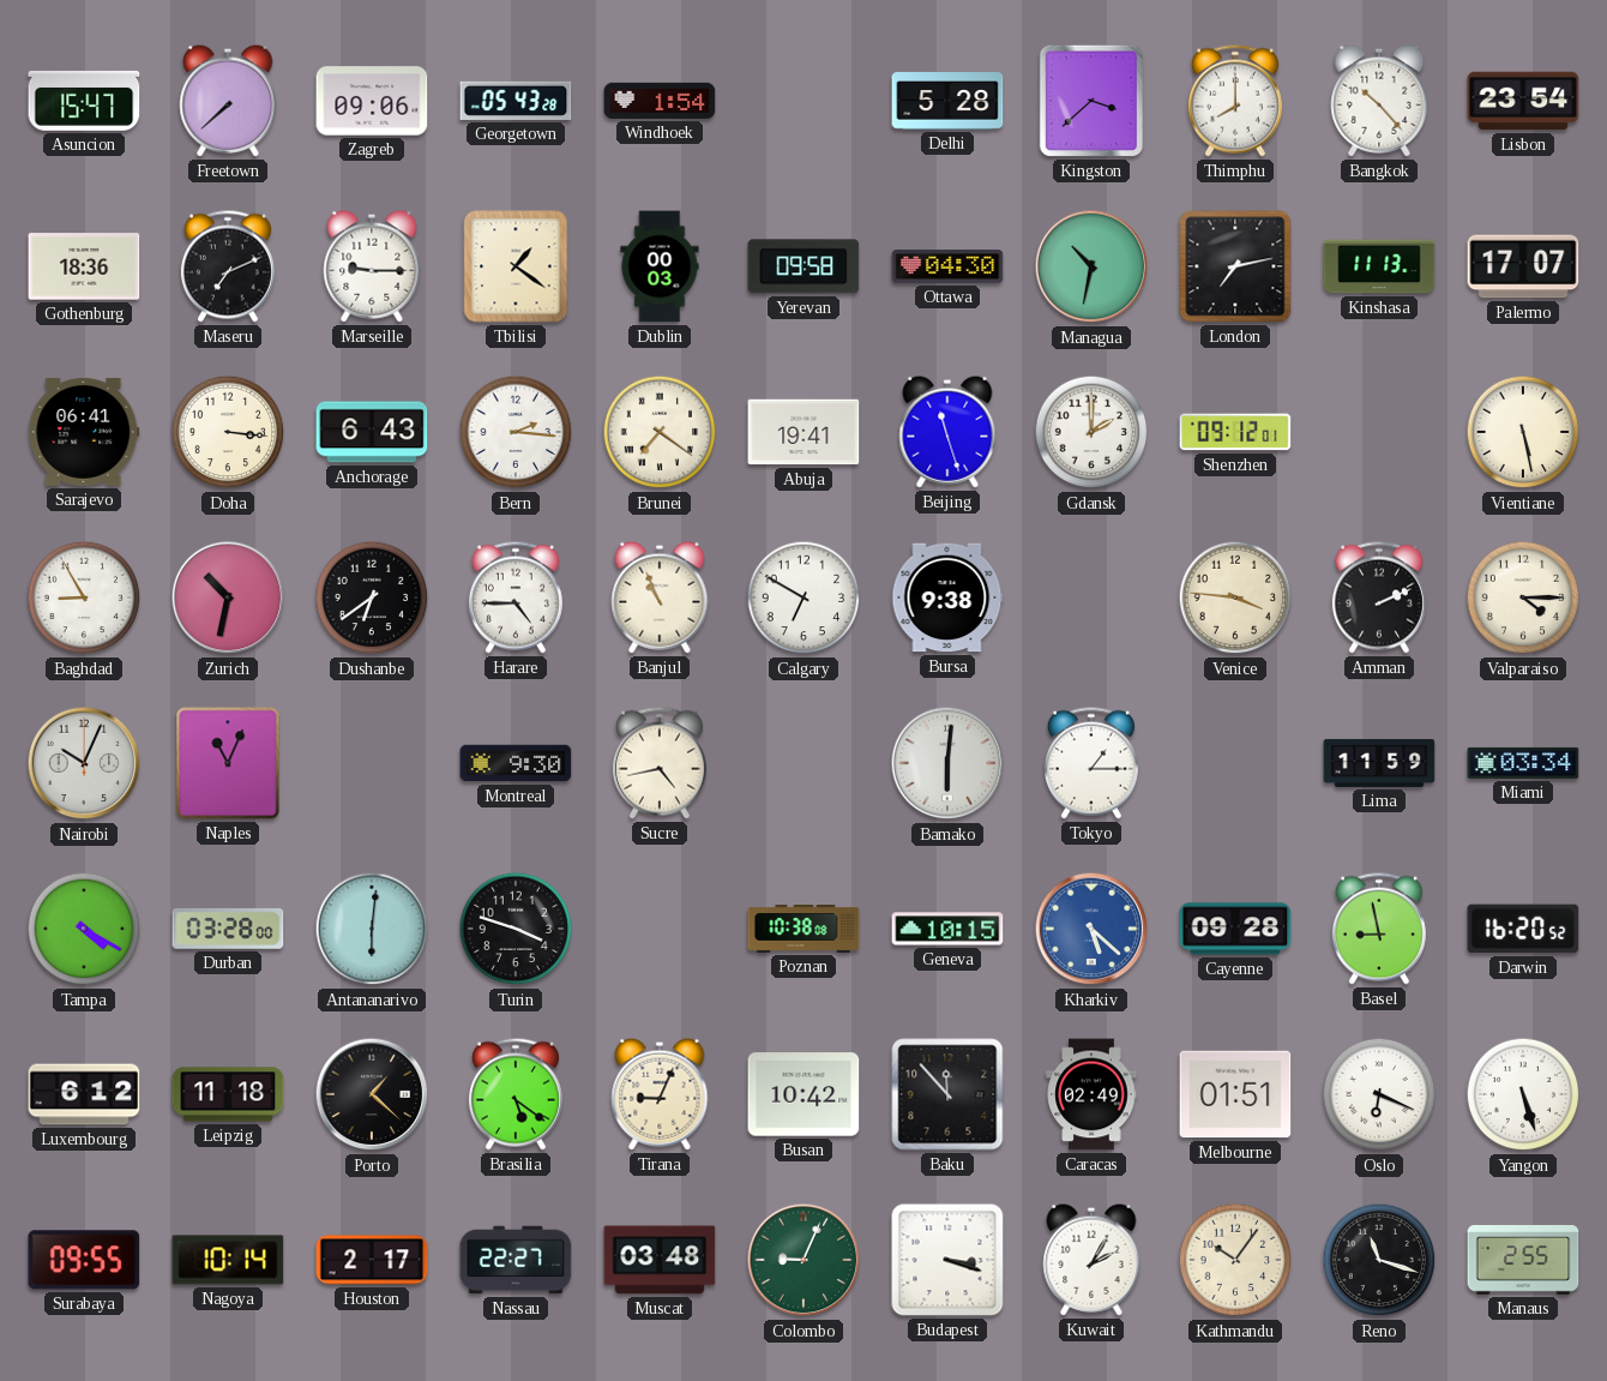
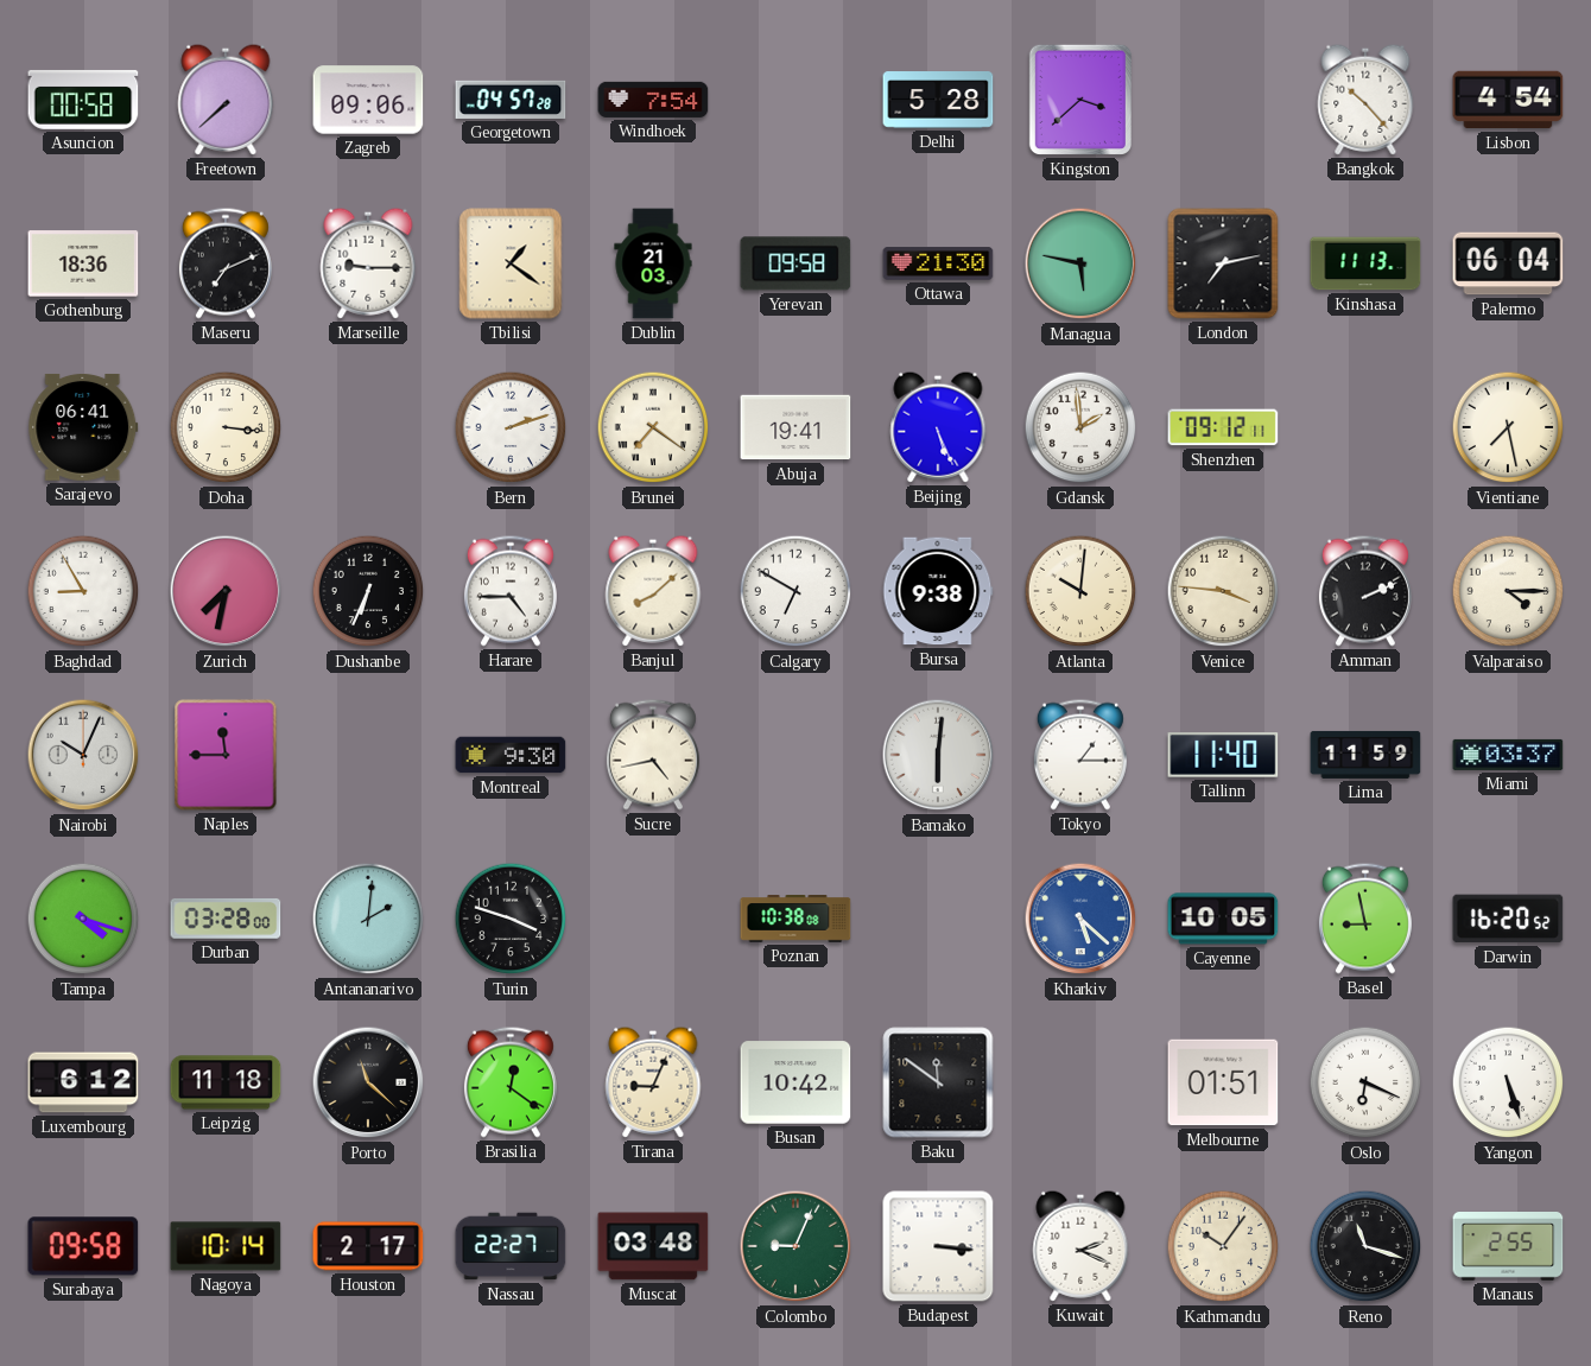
Asuncion: 15:47 -> 00:58
Georgetown: 05:43 -> 04:57
Windhoek: 1:54 -> 7:54
Thimphu: 8:00 -> none
Lisbon: 23:54 -> 4:54
Dublin: 00:03 -> 21:03
Ottawa: 04:30 -> 21:30
Managua: 10:32 -> 5:47
Palermo: 17:07 -> 06:04
Anchorage: 6:43 -> none
Bern: 2:16 -> 2:12
Beijing: 11:27 -> 5:26
Gdansk: 2:00 -> 1:59
Shenzhen: 09:12:01 -> 09:12:11
Vientiane: 5:28 -> 7:28
Zurich: 10:32 -> 7:32
Dushanbe: 6:39 -> 6:34
Banjul: 10:56 -> 8:08
Atlanta: none -> 10:01
Naples: 11:04 -> 11:45
Tallinn: none -> 11:40
Miami: 03:34 -> 03:37
Tampa: 4:20 -> 4:18
Antananarivo: 6:01 -> 2:01
Geneva: 10:15 -> none
Cayenne: 09:28 -> 10:05
Porto: 1:22 -> 11:22
Brasilia: 5:21 -> 12:21
Baku: 11:53 -> 11:51
Caracas: 02:49 -> none
Surabaya: 09:55 -> 09:58
Budapest: 3:18 -> 3:16
Kuwait: 2:05 -> 2:19
